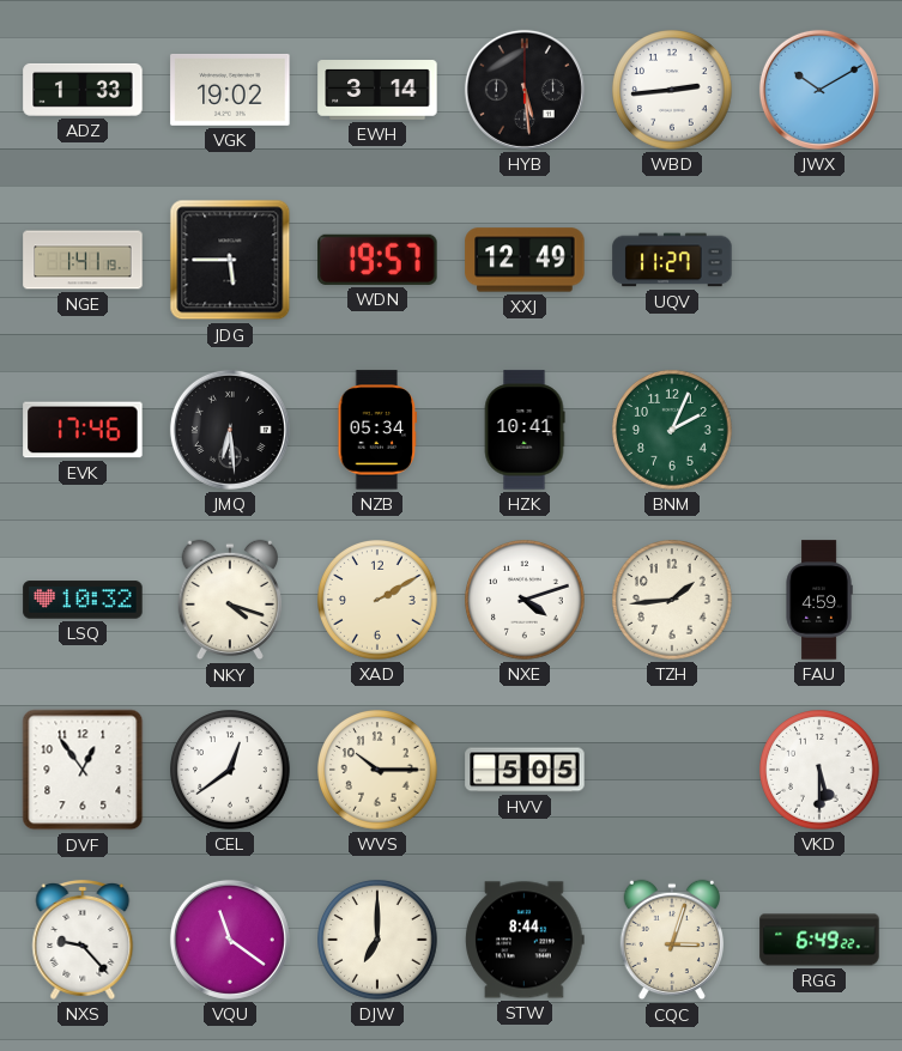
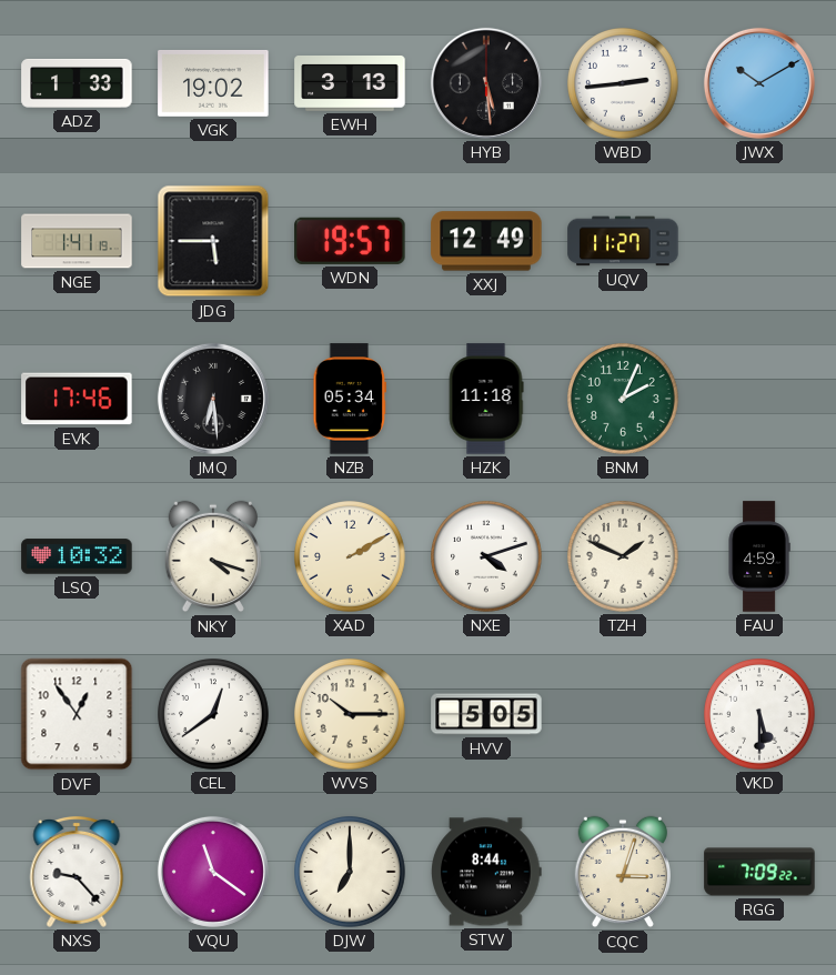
EWH: 3:14 -> 3:13
HZK: 10:41 -> 11:18
TZH: 1:44 -> 1:49
RGG: 6:49 -> 7:09
